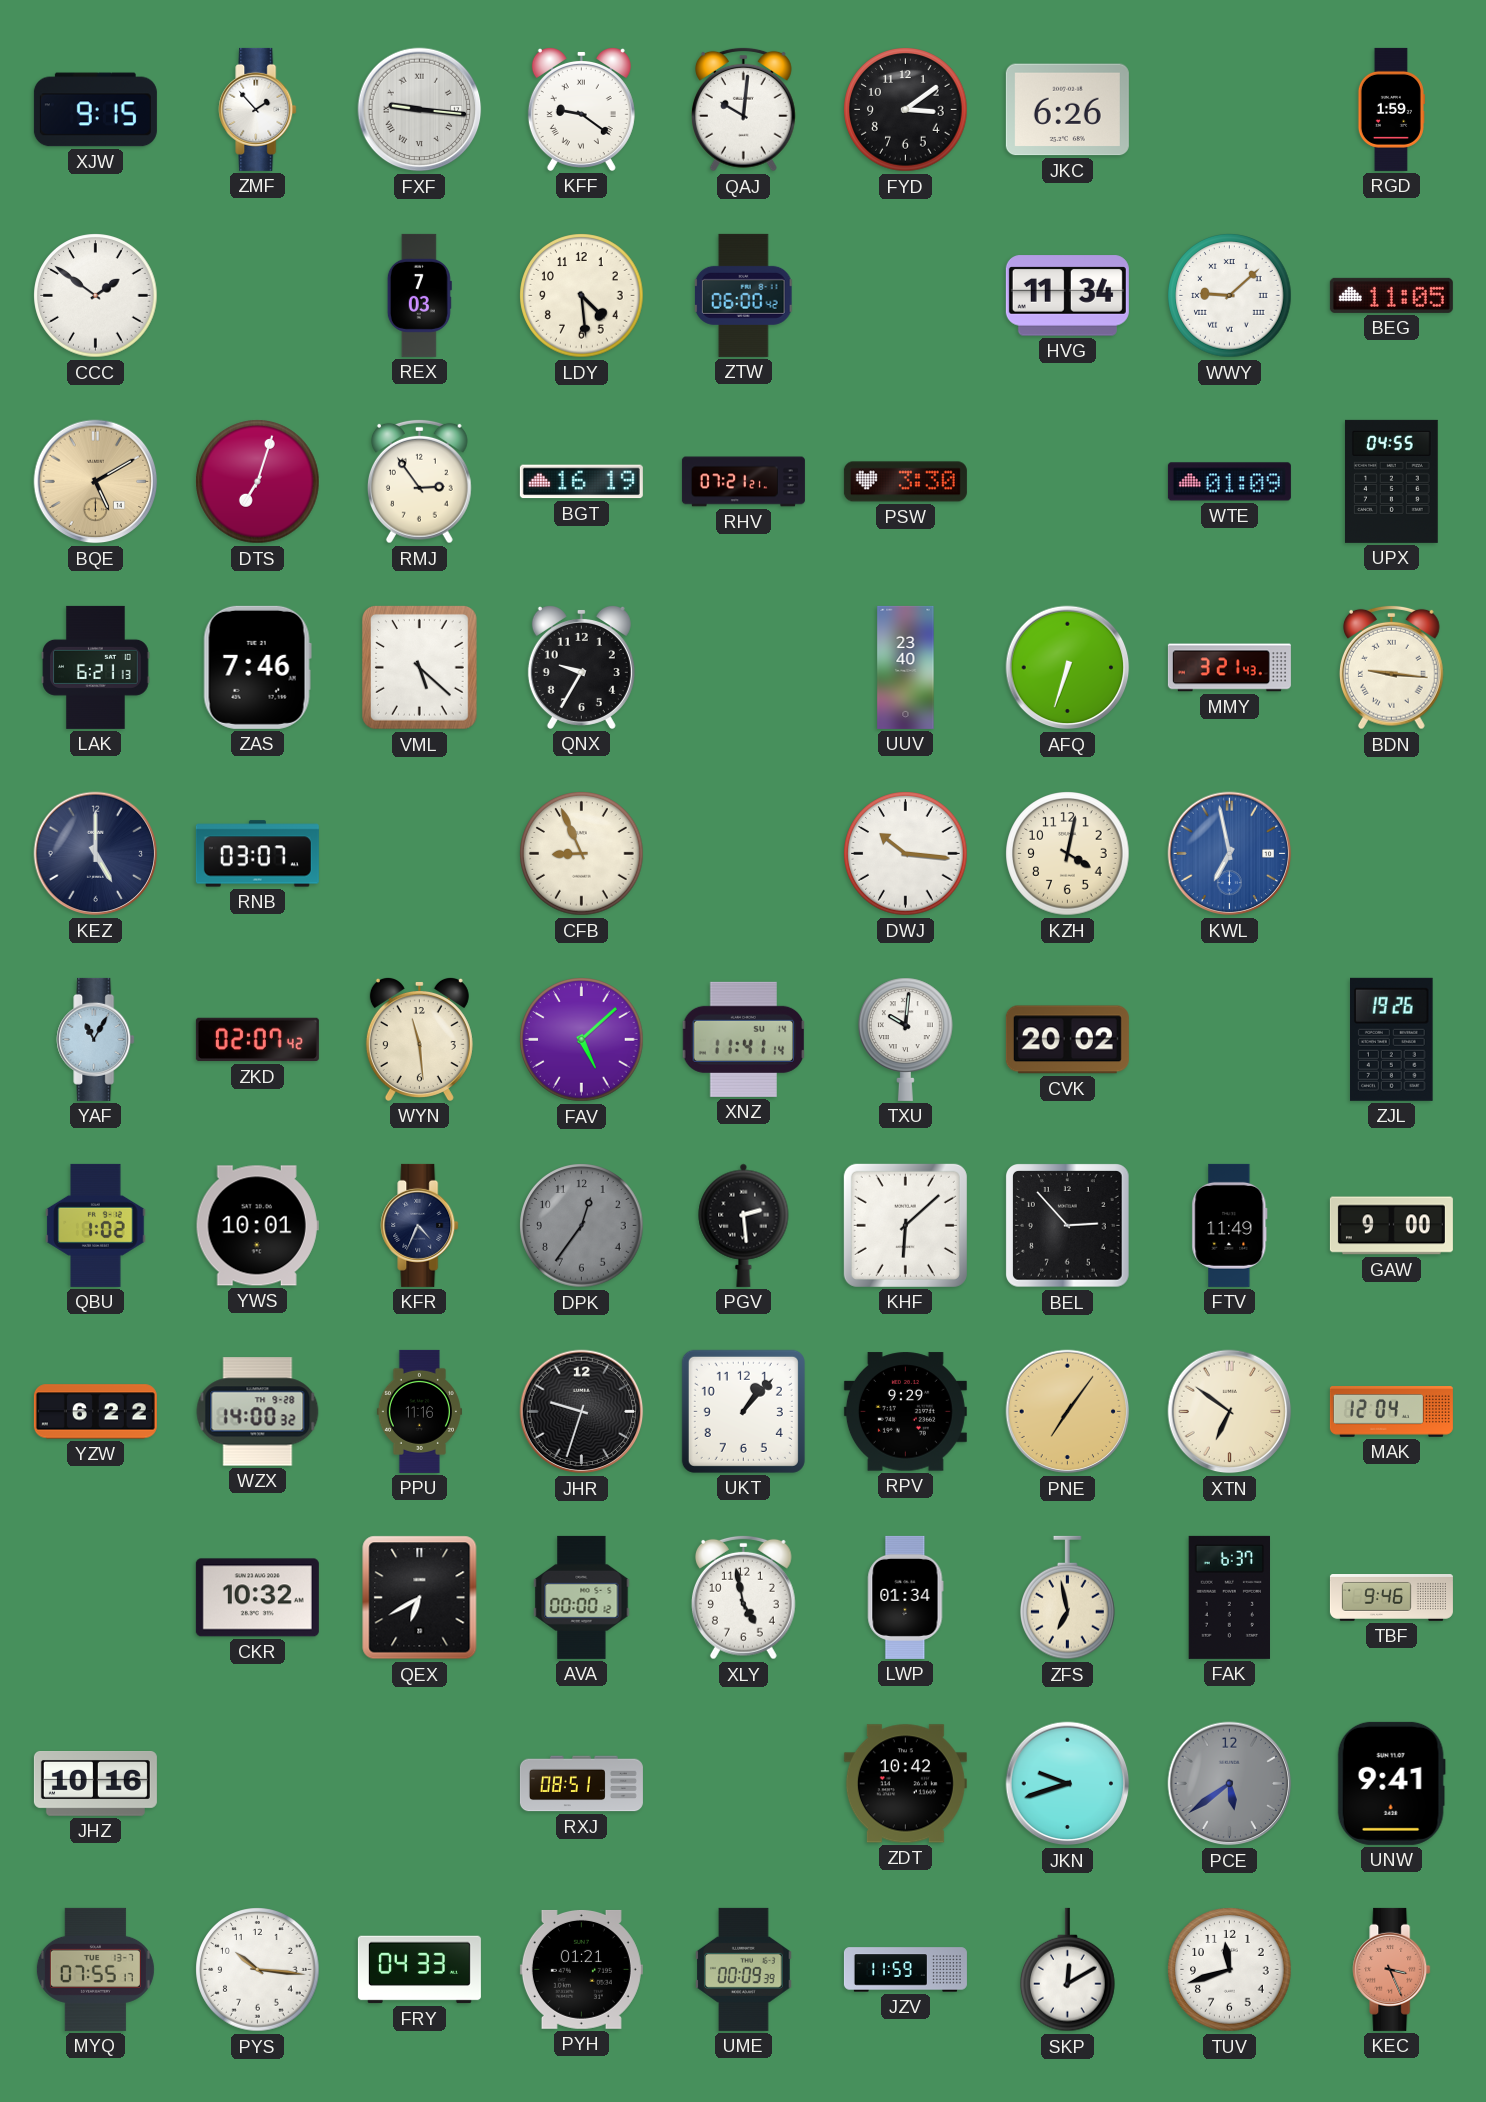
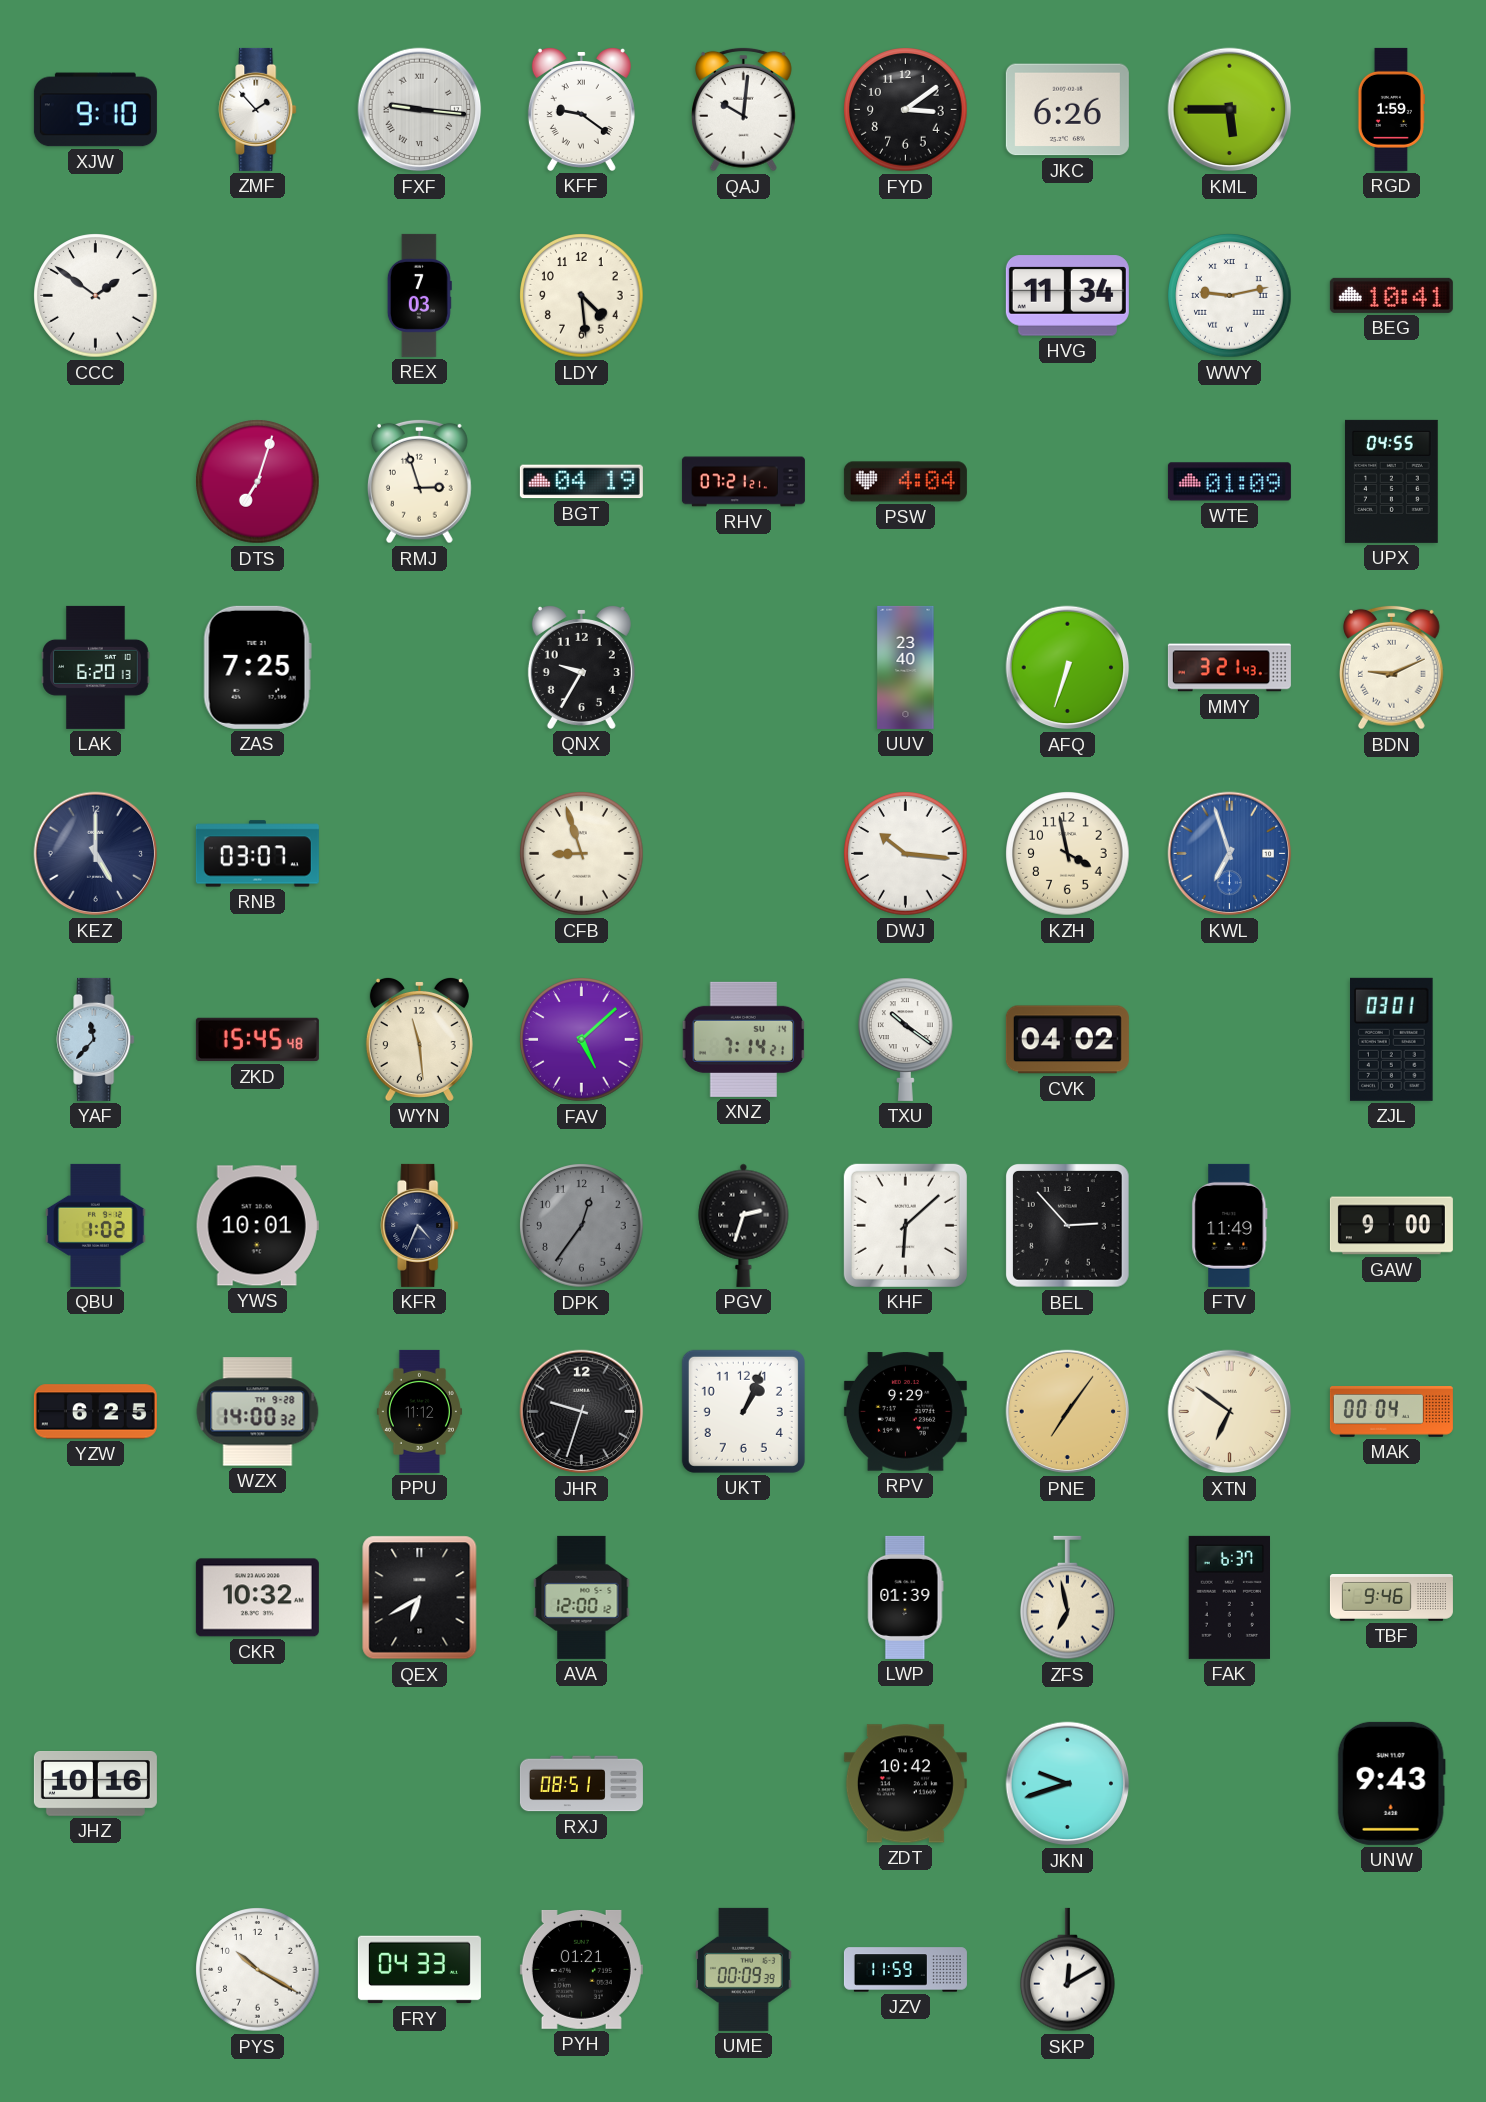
XJW: 9:15 -> 9:10
KML: none -> 5:45
ZTW: 06:00 -> none
WWY: 9:08 -> 9:13
BEG: 11:05 -> 10:41
BQE: 5:10 -> none
RMJ: 2:54 -> 2:57
BGT: 16:19 -> 04:19
PSW: 3:30 -> 4:04
LAK: 6:21 -> 6:20
ZAS: 7:46 -> 7:25
VML: 5:22 -> none
BDN: 9:16 -> 9:11
CFB: 8:56 -> 8:57
KZH: 4:02 -> 3:58
KWL: 6:58 -> 6:57
YAF: 11:05 -> 11:37
ZKD: 02:07 -> 15:45
XNZ: 11:41 -> 7:14
TXU: 10:01 -> 10:21
CVK: 20:02 -> 04:02
ZJL: 19:26 -> 03:01
PGV: 2:29 -> 2:33
YZW: 6:22 -> 6:25
PPU: 11:16 -> 11:12
UKT: 1:07 -> 1:04
MAK: 12:04 -> 00:04
AVA: 00:00 -> 12:00
XLY: 4:58 -> none
LWP: 01:34 -> 01:39
PCE: 5:39 -> none
UNW: 9:41 -> 9:43
MYQ: 07:55 -> none
PYS: 10:16 -> 10:20
TUV: 11:42 -> none
KEC: 3:26 -> none
